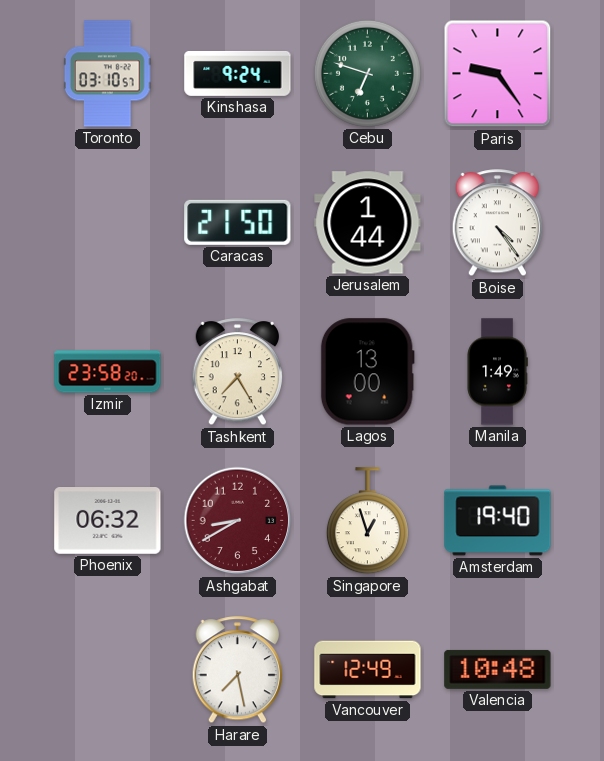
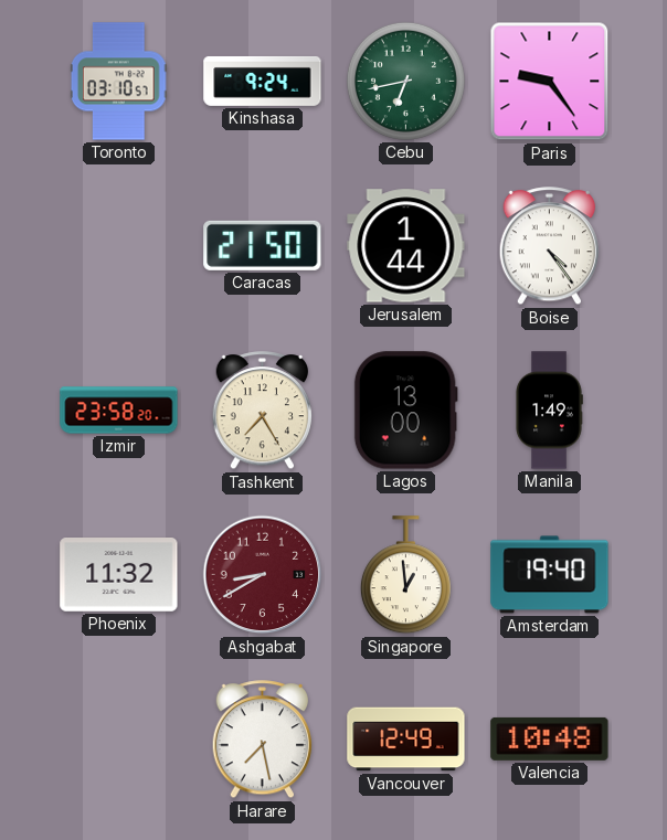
Cebu: 6:48 -> 6:43
Phoenix: 06:32 -> 11:32
Singapore: 12:57 -> 12:59
